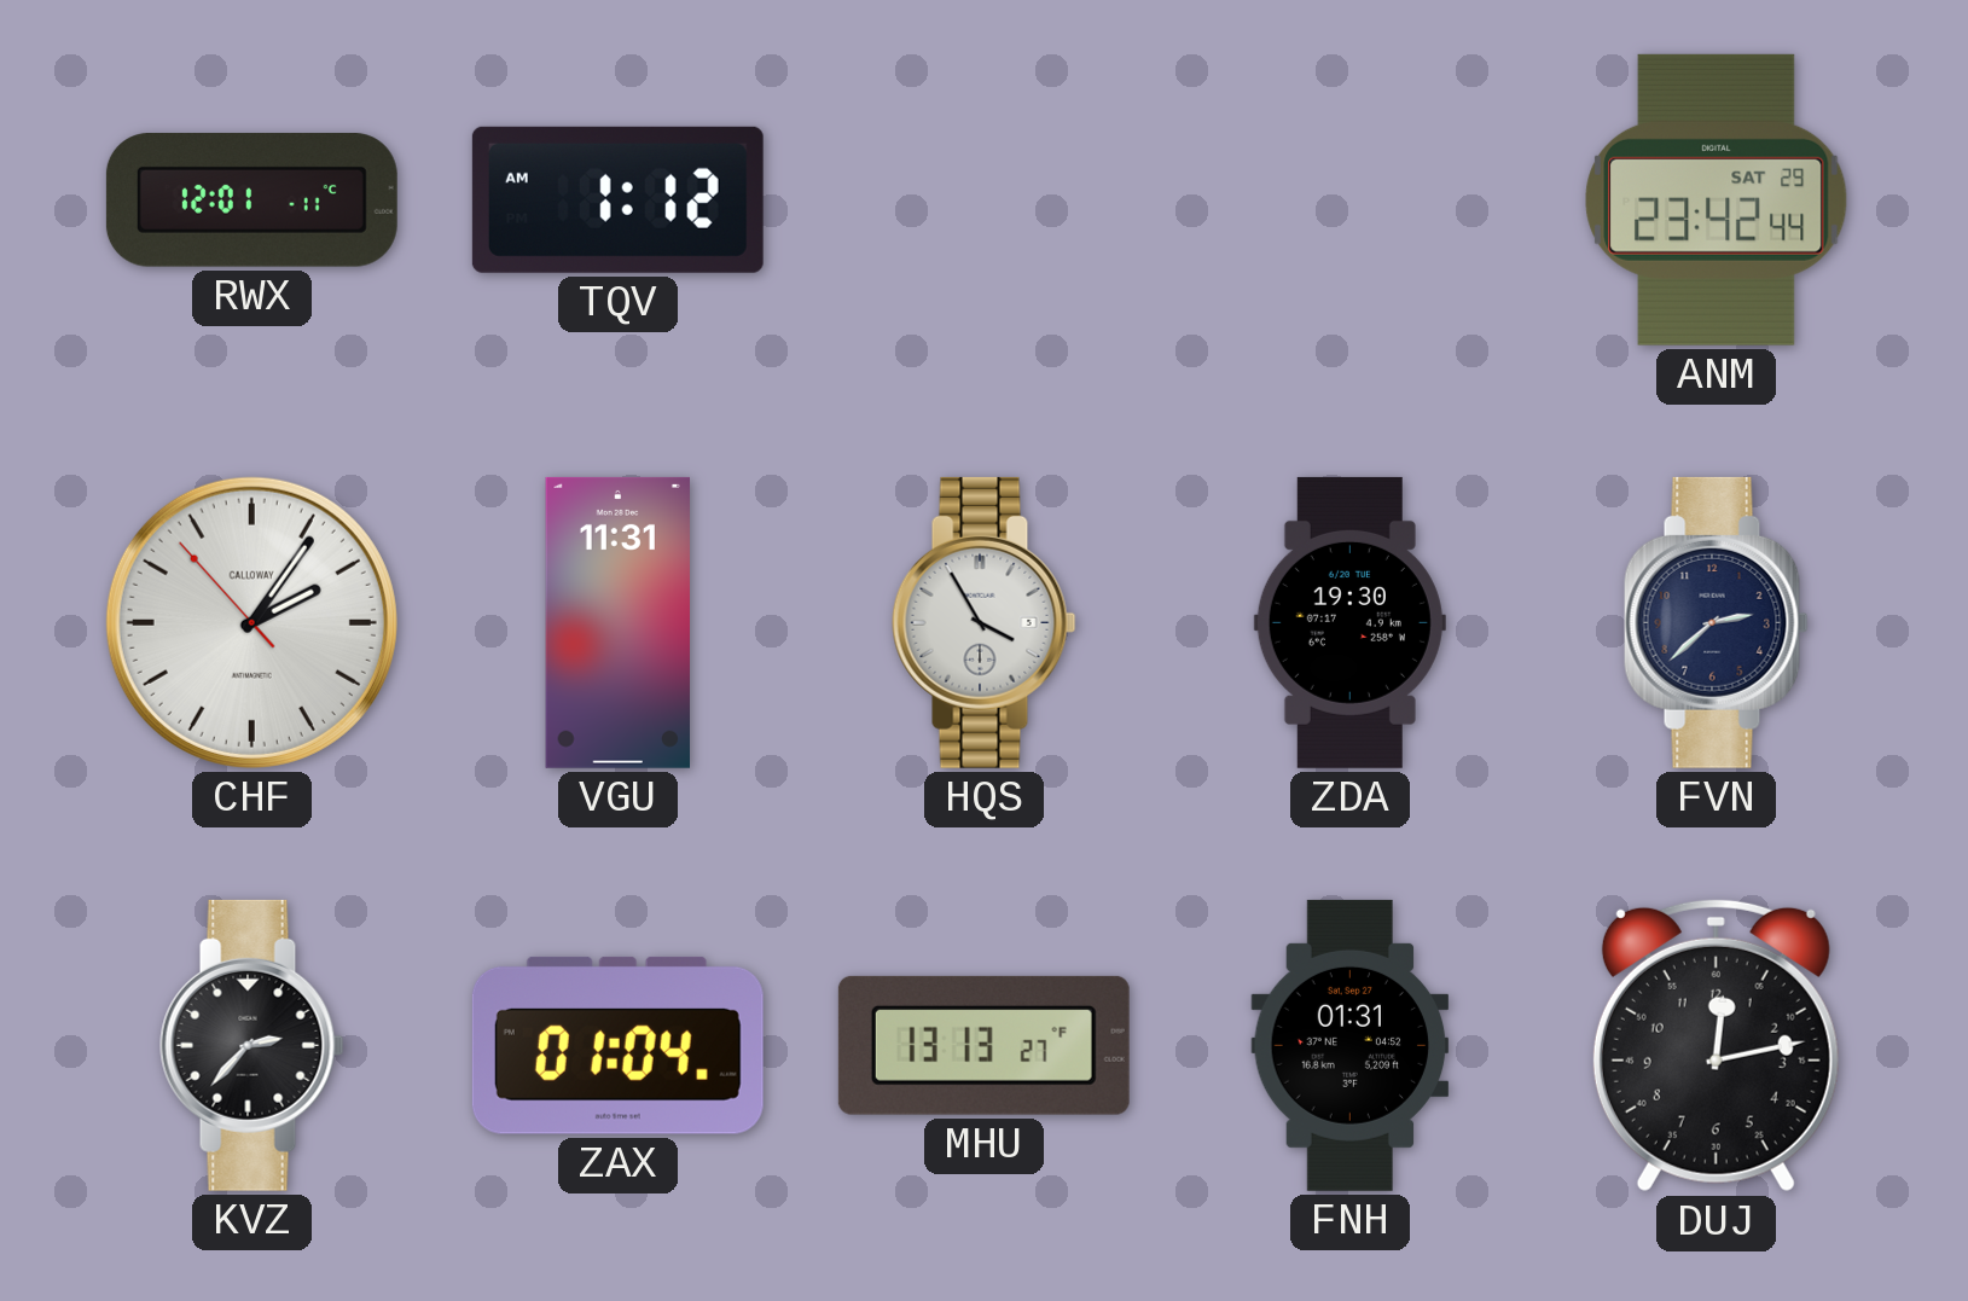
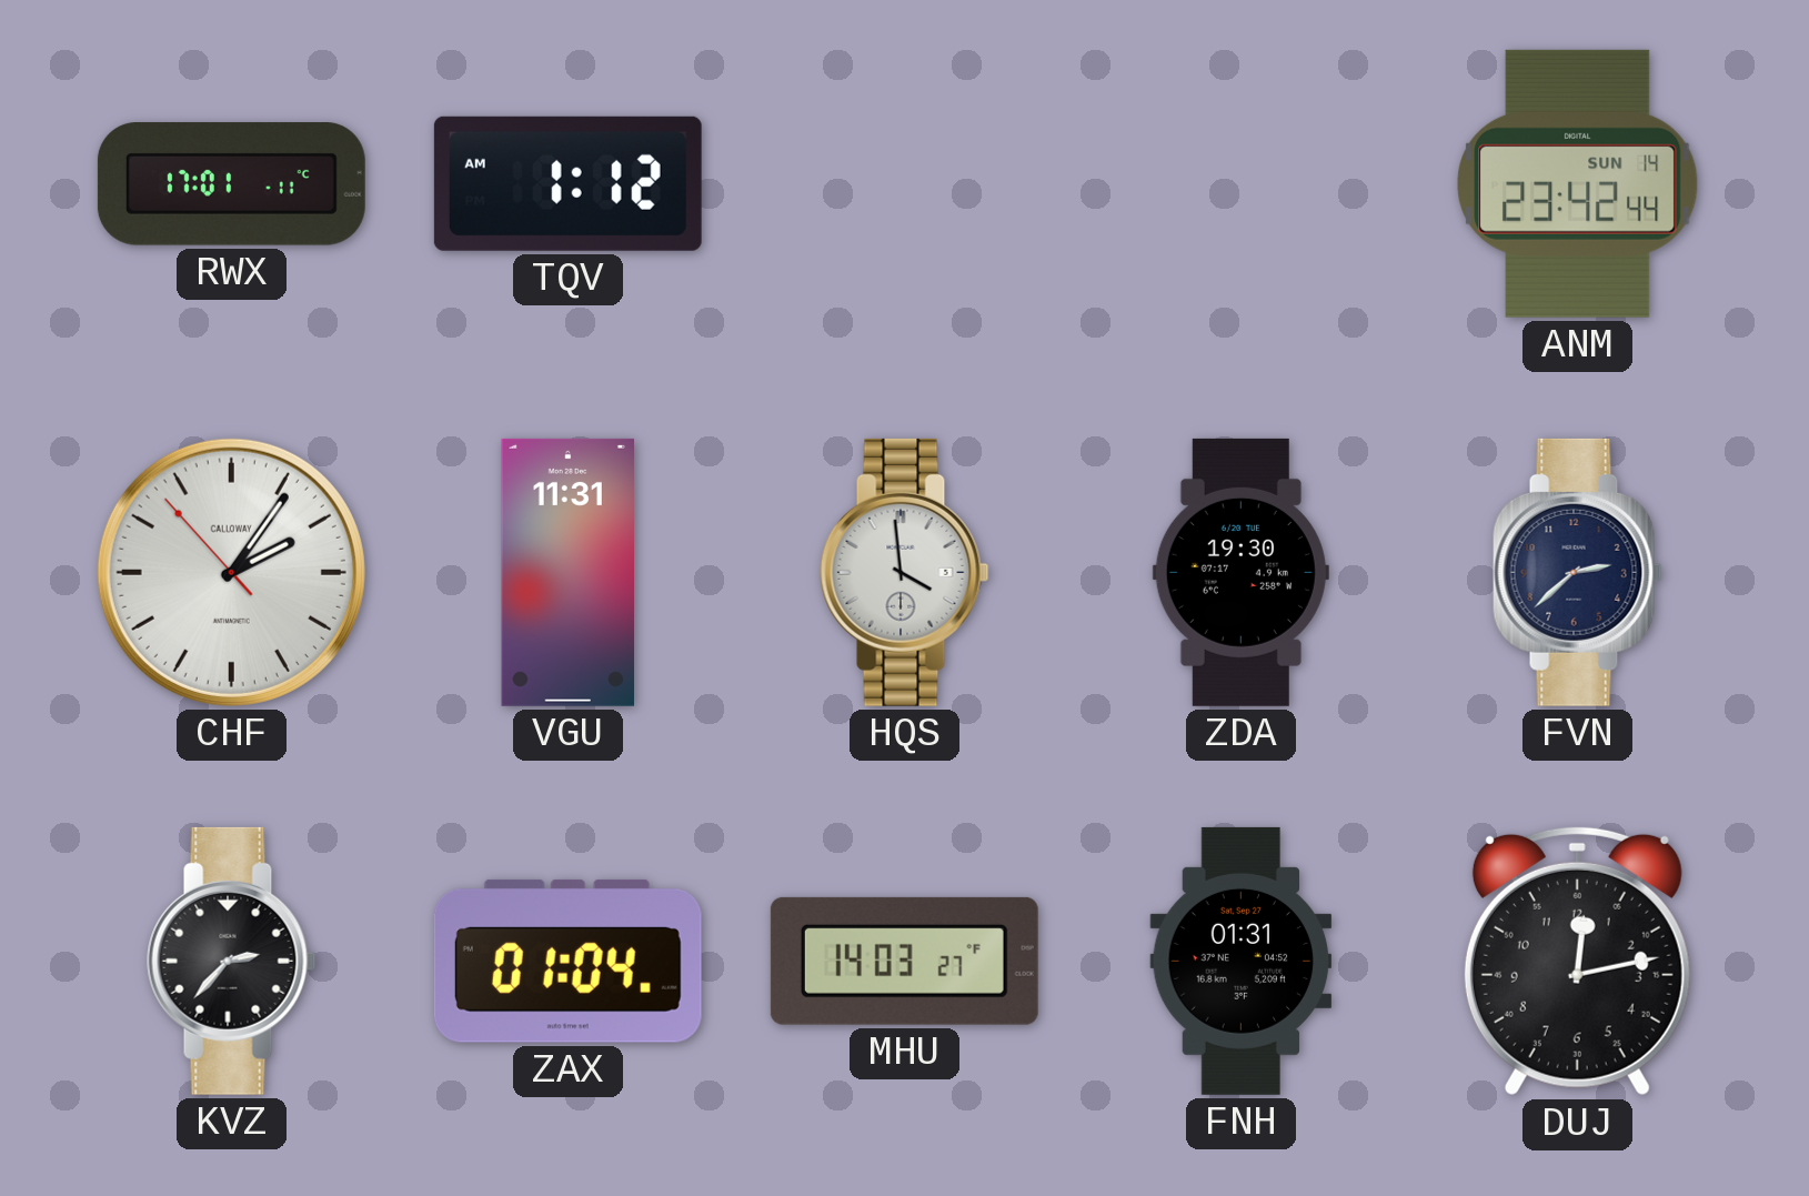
RWX: 12:01 -> 17:01
ANM date: SAT 29 -> SUN 14
HQS: 3:55 -> 3:59
MHU: 13:13 -> 14:03
